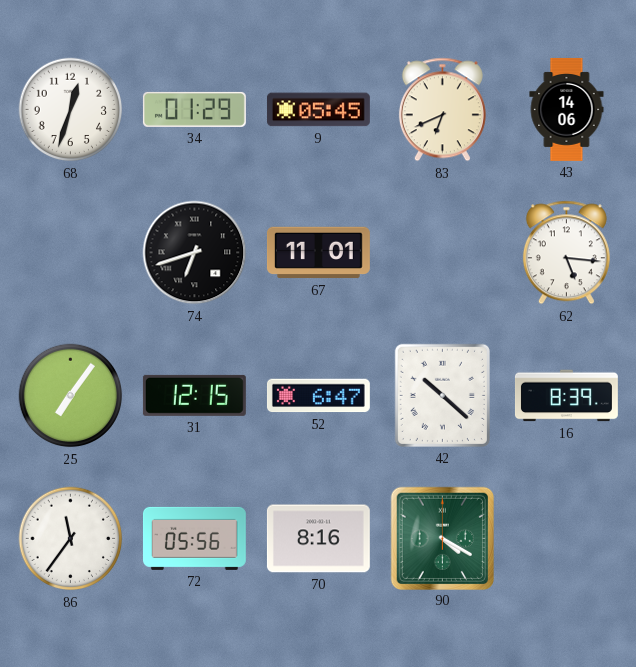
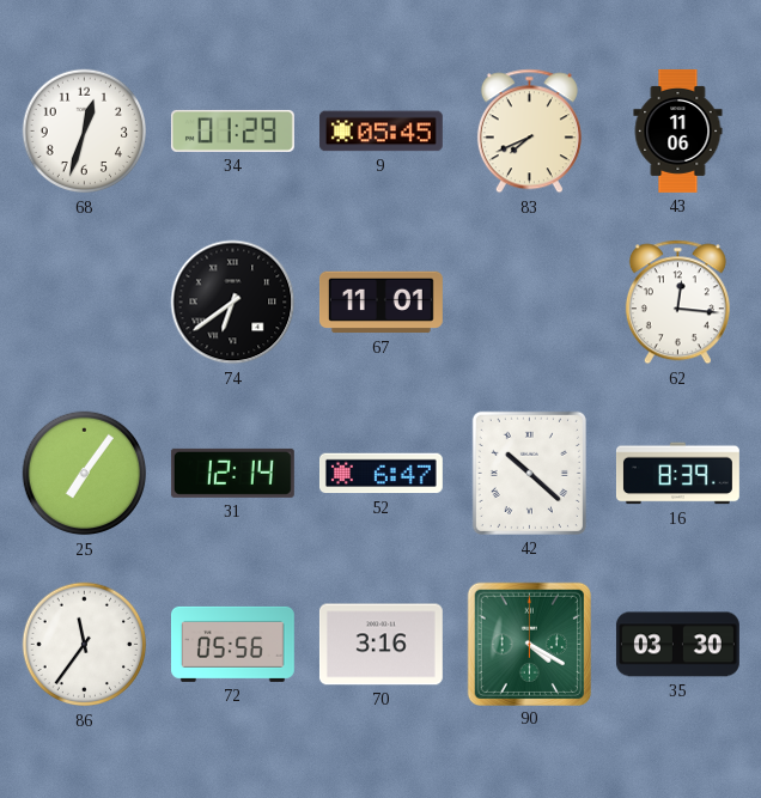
83: 6:41 -> 7:41
43: 14:06 -> 11:06
74: 6:42 -> 6:39
62: 5:16 -> 12:16
31: 12:15 -> 12:14
70: 8:16 -> 3:16
35: none -> 03:30
